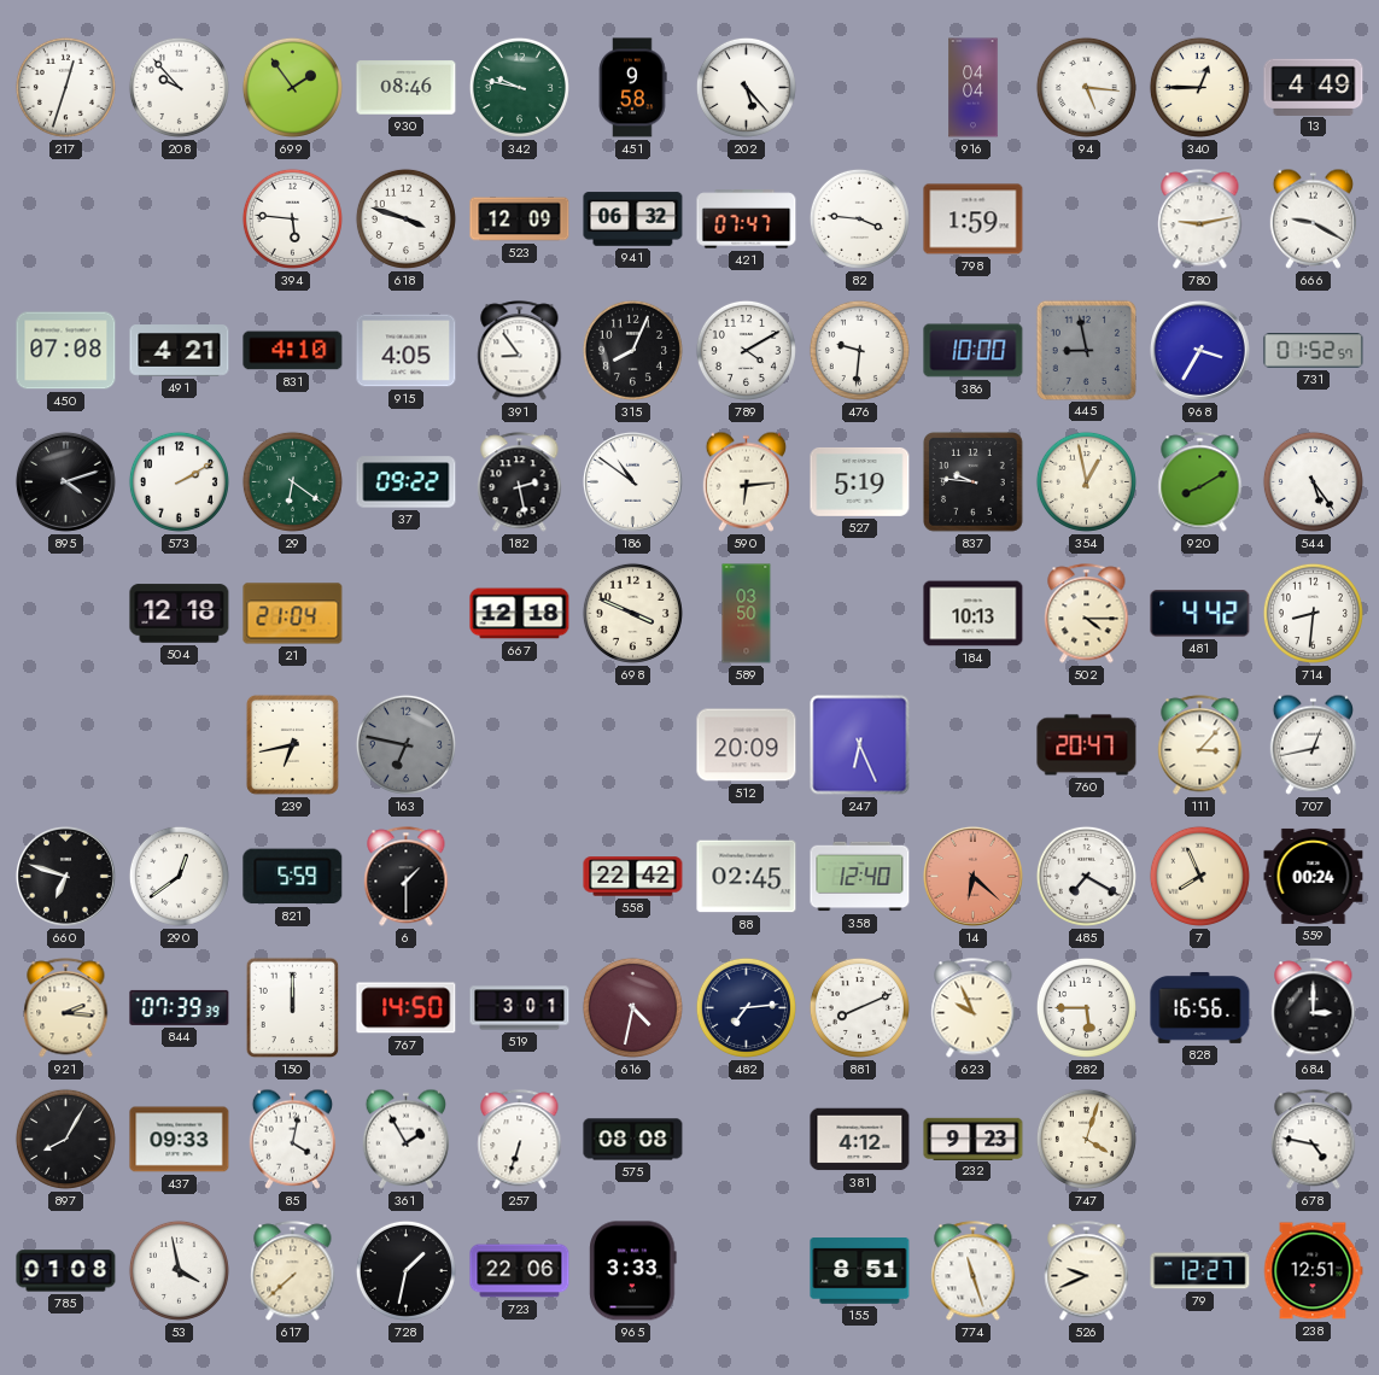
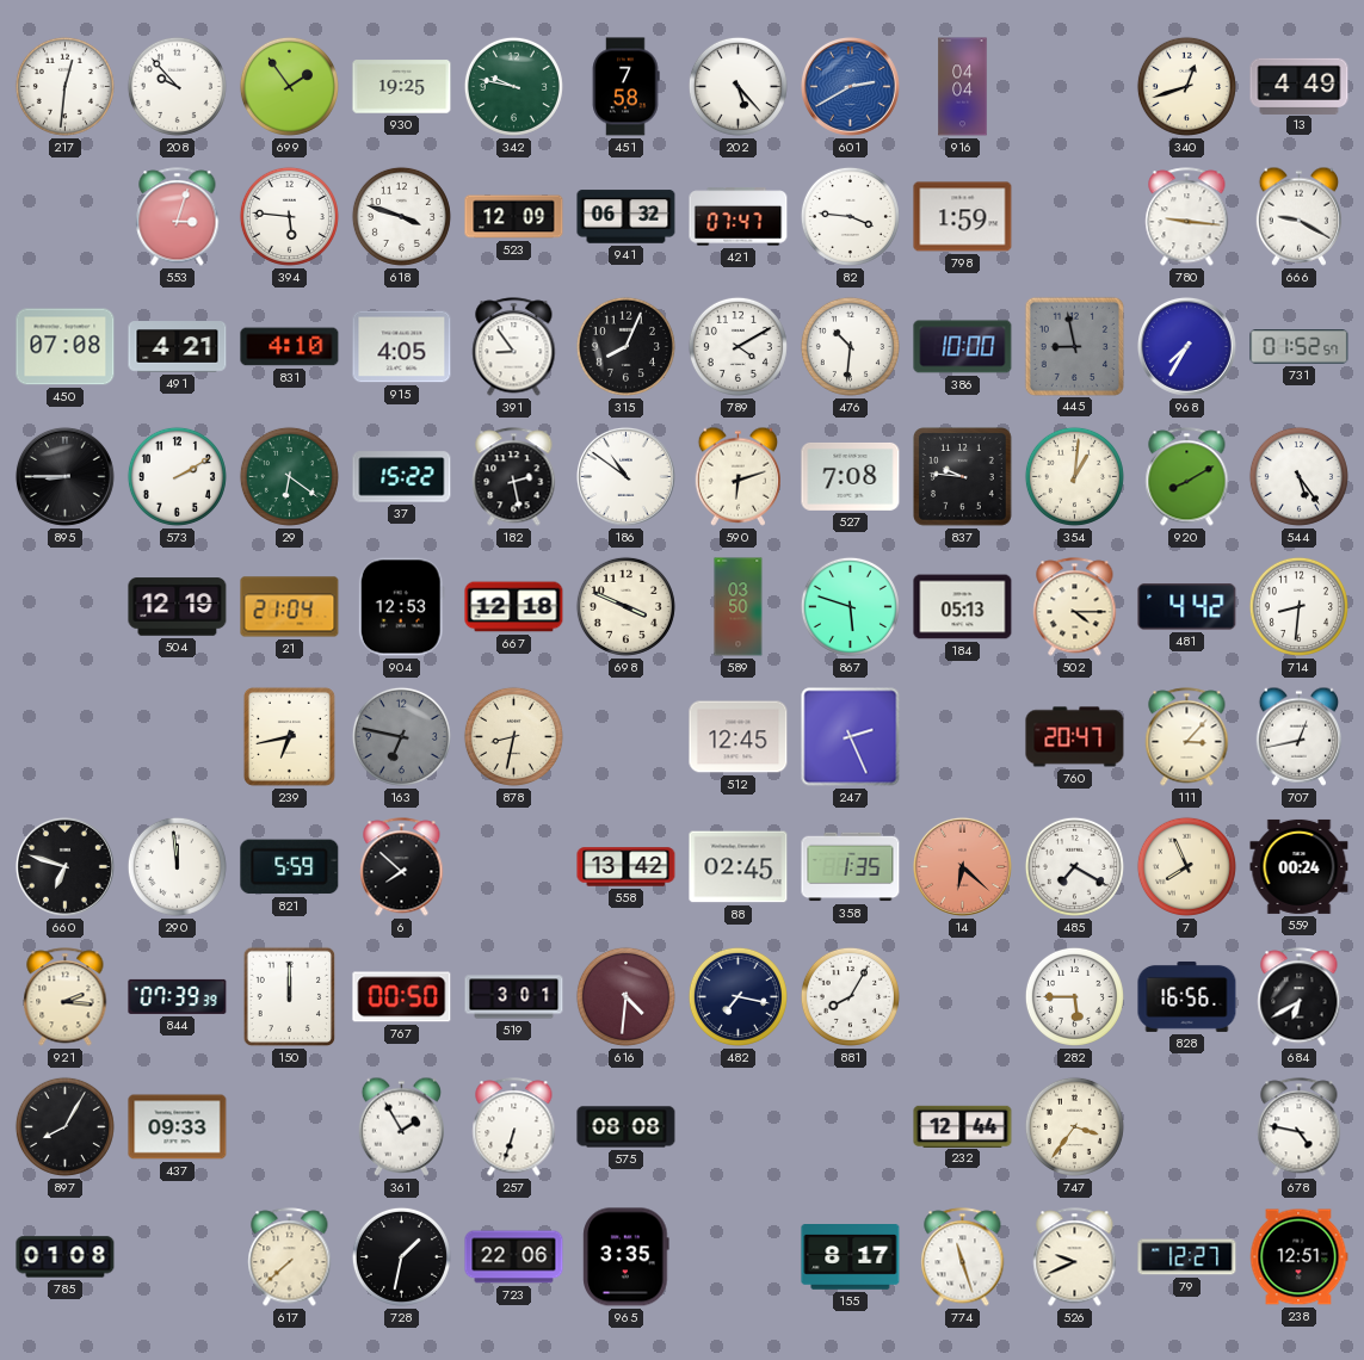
217: 12:33 -> 12:31
930: 08:46 -> 19:25
451: 9:58 -> 7:58
601: none -> 2:40
94: 5:16 -> none
340: 12:45 -> 12:42
553: none -> 3:03
780: 9:13 -> 9:16
476: 9:31 -> 10:31
968: 3:35 -> 7:35
895: 4:12 -> 8:45
37: 09:22 -> 15:22
590: 6:14 -> 6:12
527: 5:19 -> 7:08
354: 12:58 -> 1:01
504: 12:18 -> 12:19
904: none -> 12:53
867: none -> 5:48
184: 10:13 -> 05:13
878: none -> 8:32
512: 20:09 -> 12:45
247: 6:26 -> 2:26
290: 12:39 -> 11:59
6: 1:30 -> 7:52
558: 22:42 -> 13:42
358: 12:40 -> 1:35
767: 14:50 -> 00:50
616: 4:32 -> 4:31
482: 7:14 -> 7:17
881: 8:11 -> 8:05
623: 9:56 -> none
684: 3:00 -> 6:40
85: 4:02 -> none
381: 4:12 -> none
232: 9:23 -> 12:44
747: 4:03 -> 3:36
53: 3:58 -> none
965: 3:33 -> 3:35
155: 8:51 -> 8:17
